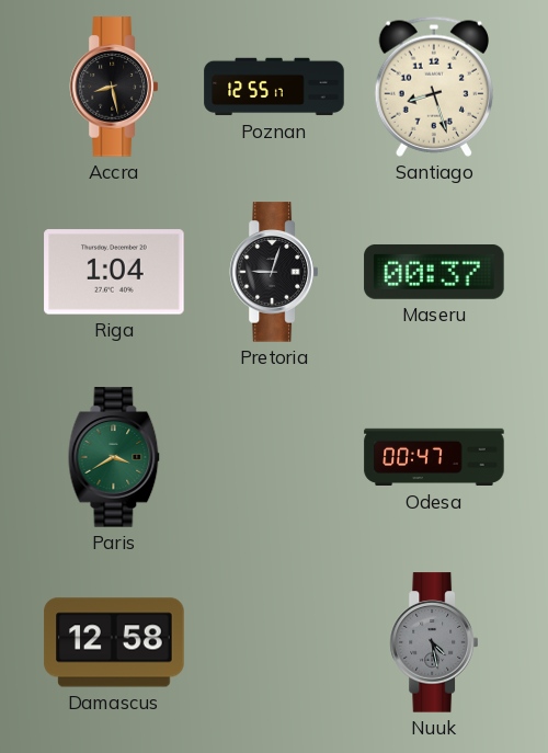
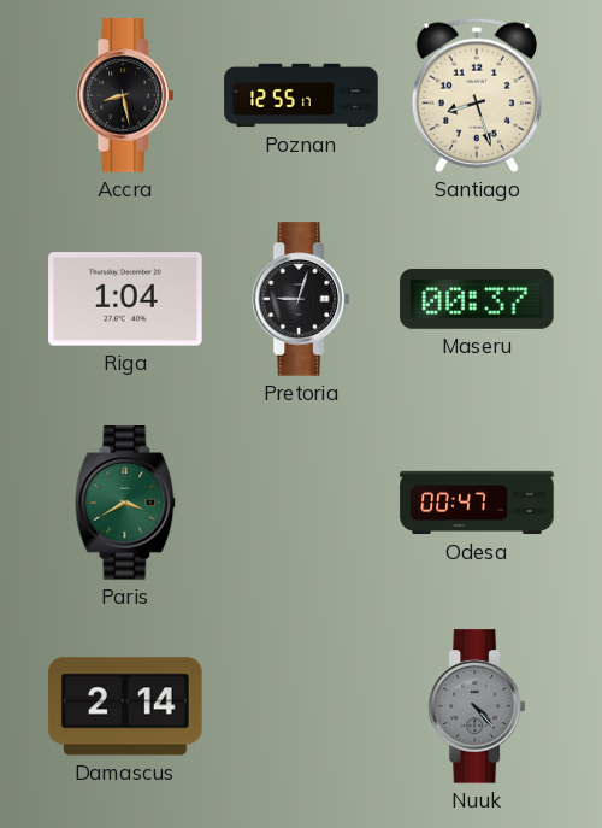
Damascus: 12:58 -> 2:14
Nuuk: 4:28 -> 4:23
